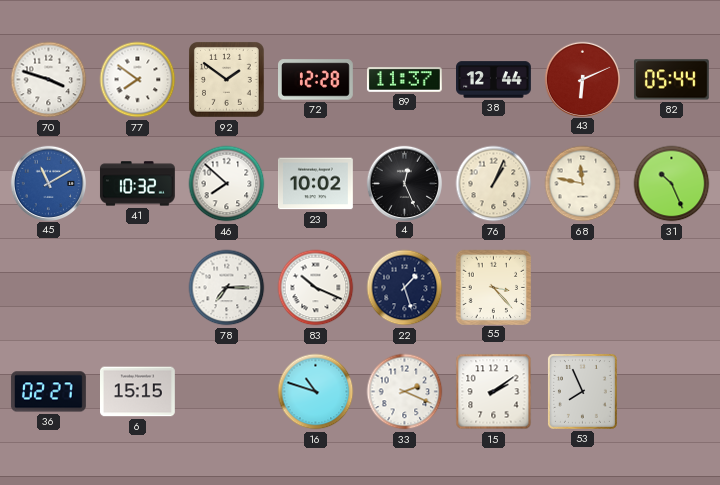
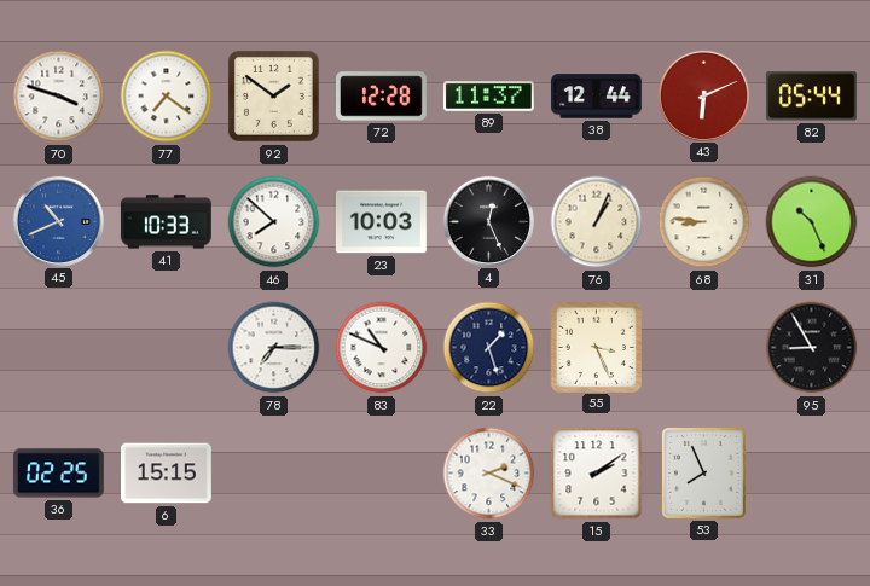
77: 7:51 -> 7:21
45: 11:10 -> 10:41
41: 10:32 -> 10:33
23: 10:02 -> 10:03
68: 11:47 -> 8:46
83: 10:19 -> 10:49
55: 3:23 -> 3:26
95: none -> 8:55
36: 02:27 -> 02:25
16: 10:48 -> none
